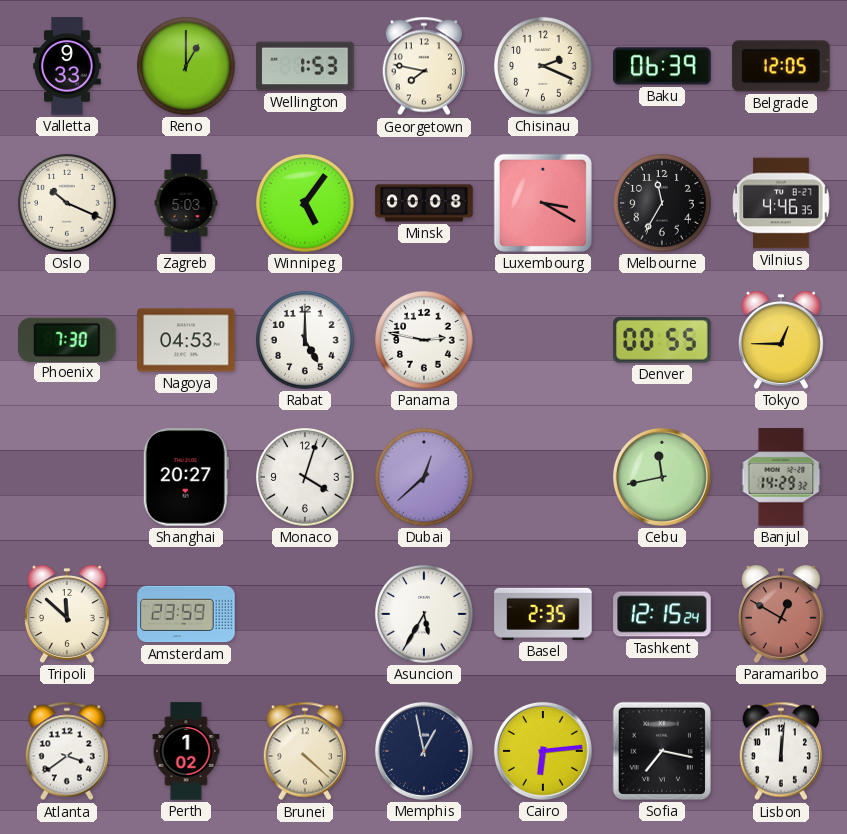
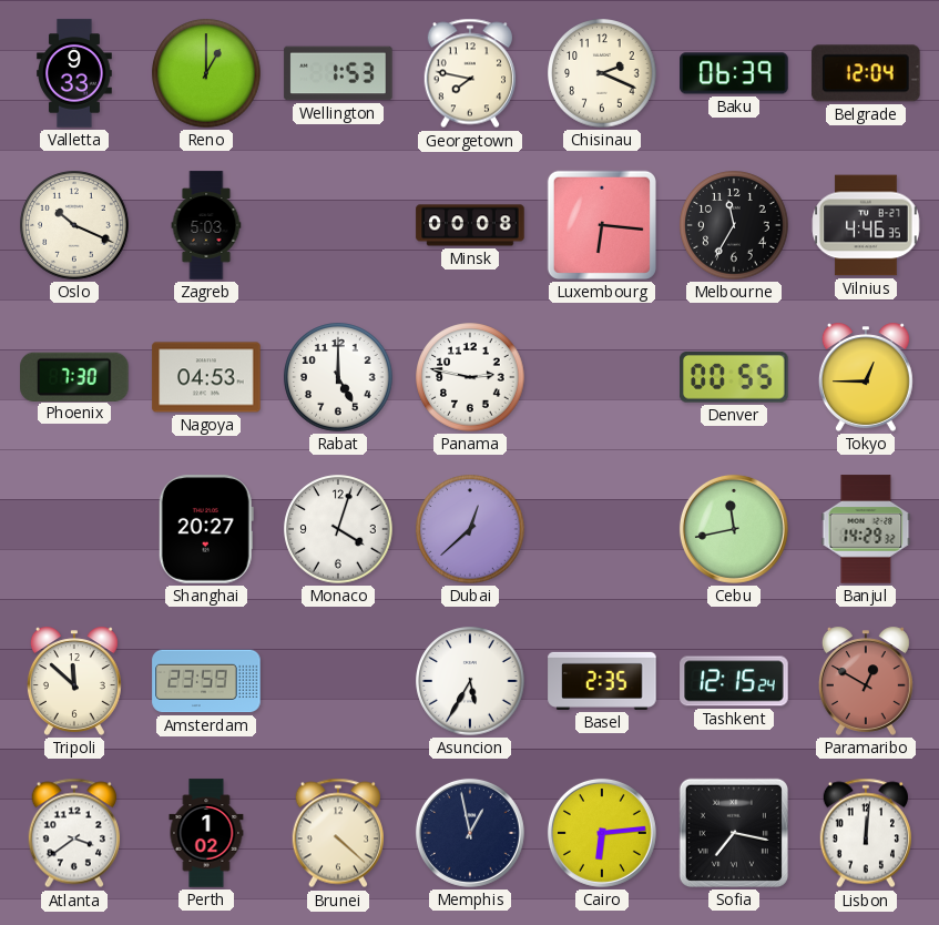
Belgrade: 12:05 -> 12:04
Winnipeg: 5:06 -> none
Luxembourg: 3:20 -> 6:16
